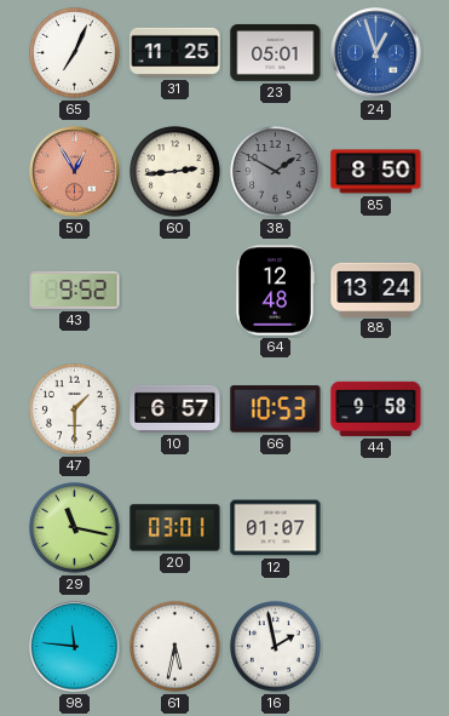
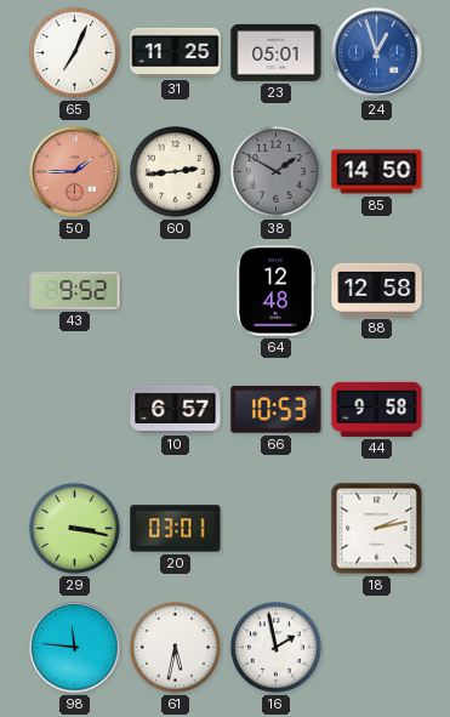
50: 12:55 -> 1:45
85: 8:50 -> 14:50
88: 13:24 -> 12:58
47: 1:30 -> none
29: 11:17 -> 3:17
12: 01:07 -> none
18: none -> 2:13
